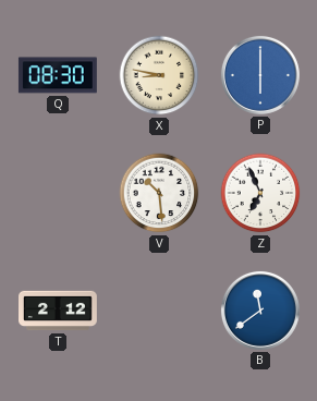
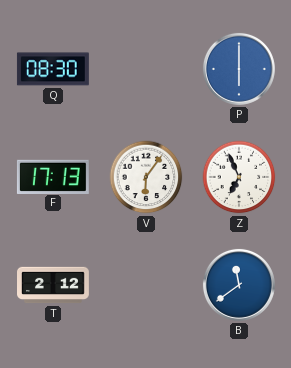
X: 8:47 -> none
F: none -> 17:13
V: 10:29 -> 6:06
